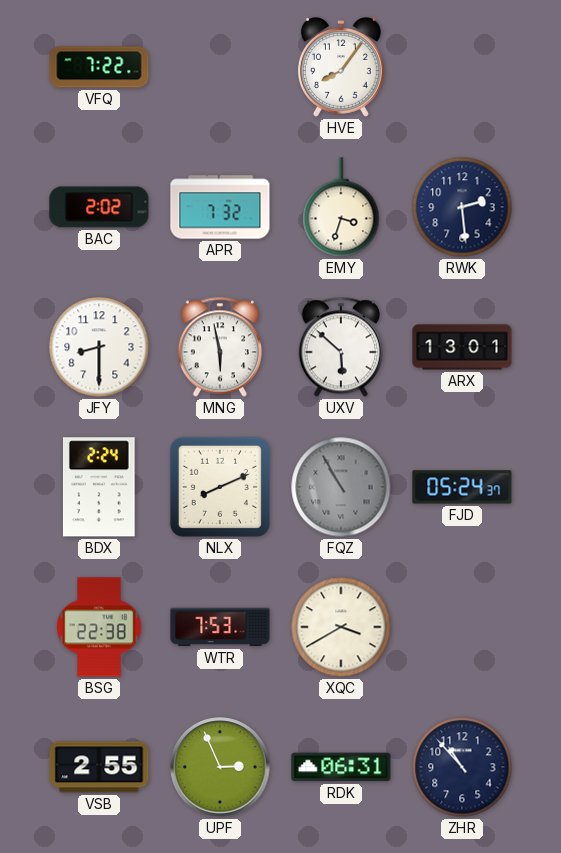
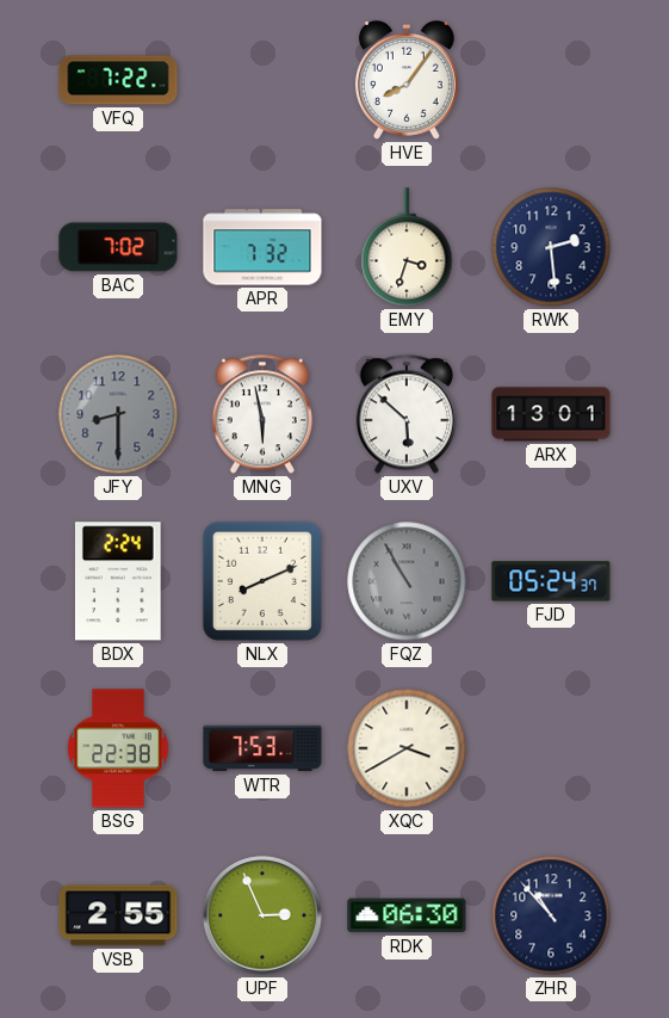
BAC: 2:02 -> 7:02
JFY dial: white -> grey
RDK: 06:31 -> 06:30
